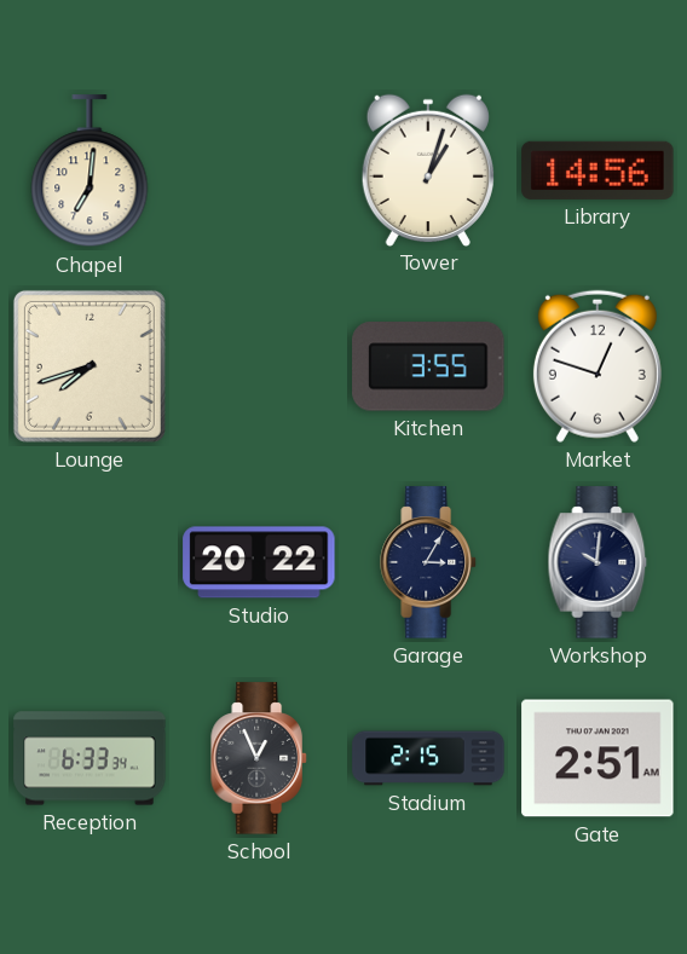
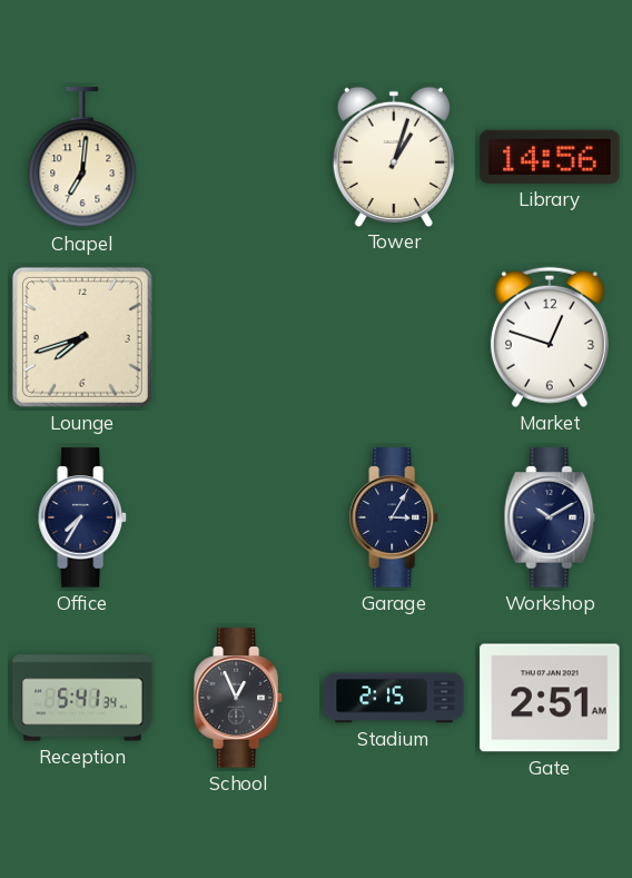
Kitchen: 3:55 -> none
Office: none -> 7:35
Studio: 20:22 -> none
Workshop: 10:01 -> 10:10
Reception: 6:33 -> 5:41
